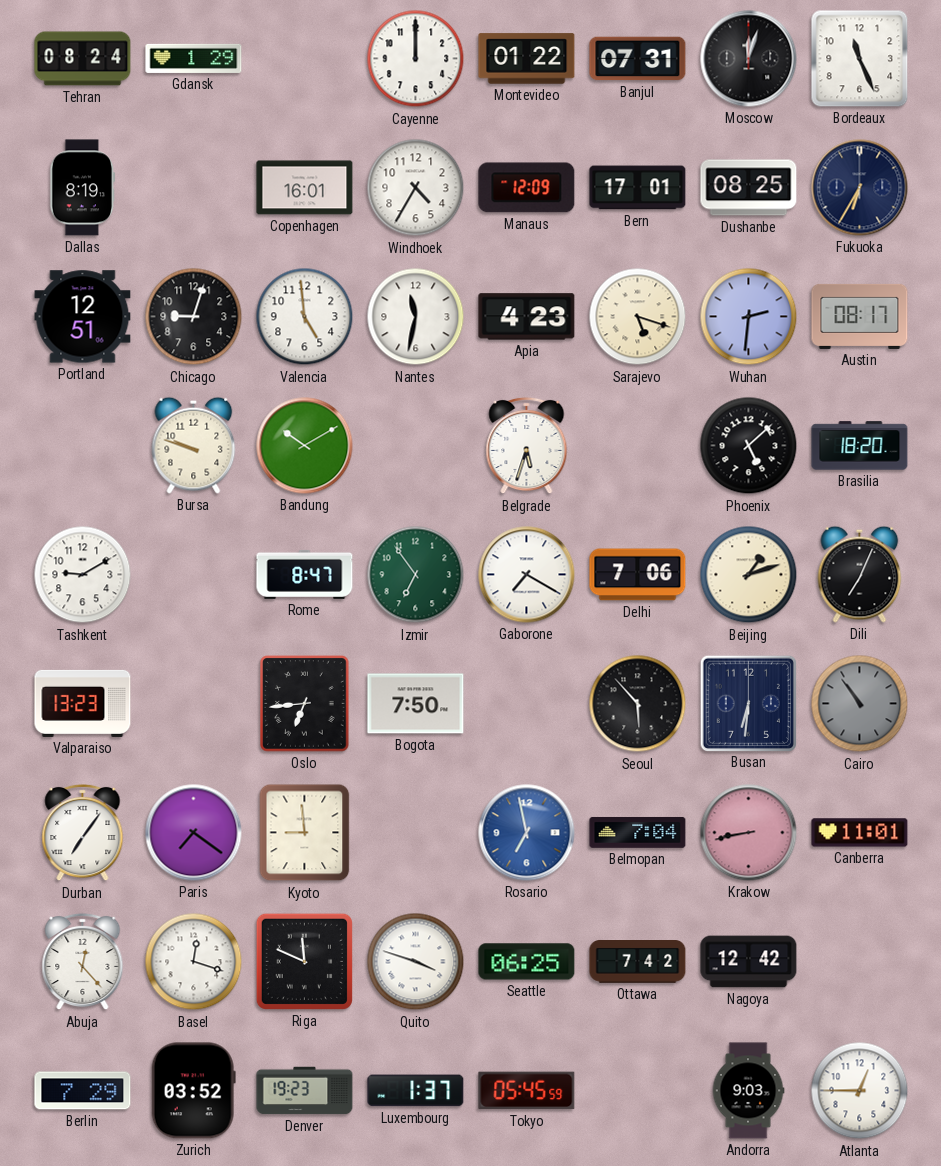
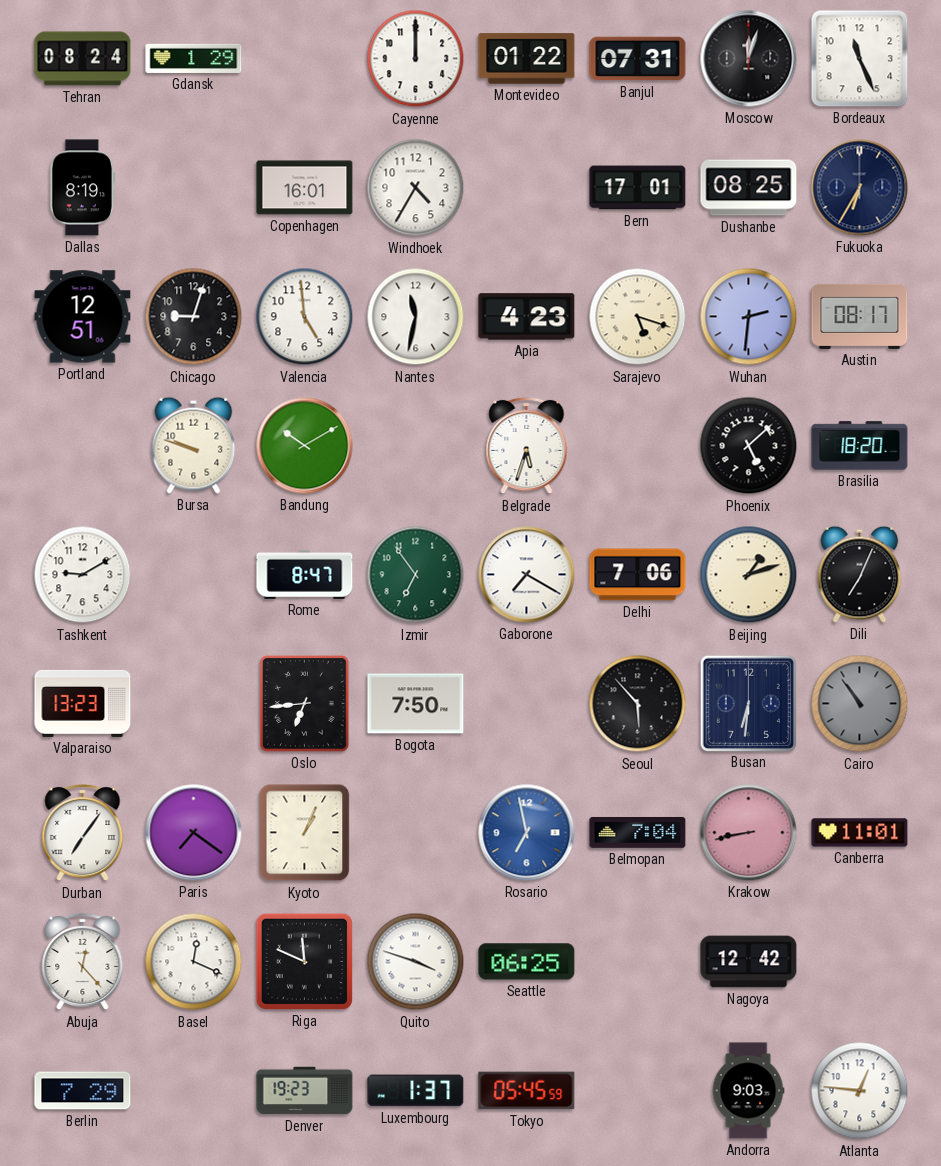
Manaus: 12:09 -> none
Kyoto: 8:59 -> 1:04
Basel: 12:18 -> 12:19
Ottawa: 7:42 -> none
Zurich: 03:52 -> none
Atlanta: 12:45 -> 12:46
